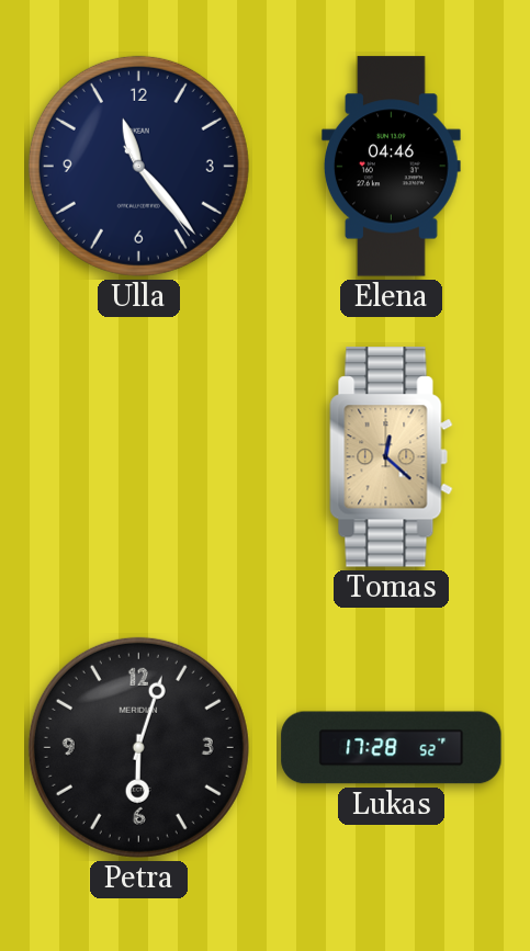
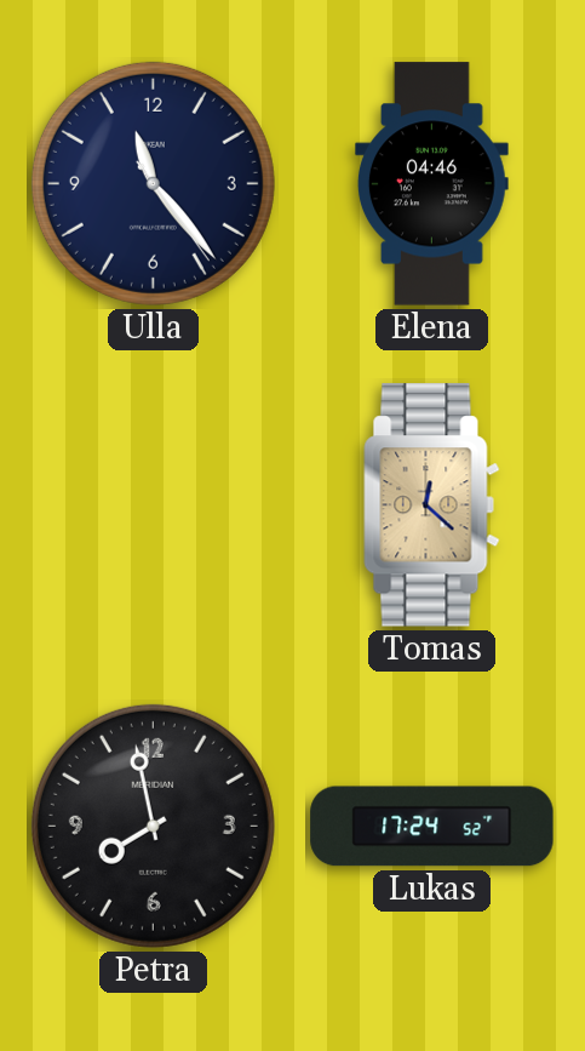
Petra: 6:03 -> 7:58
Lukas: 17:28 -> 17:24
